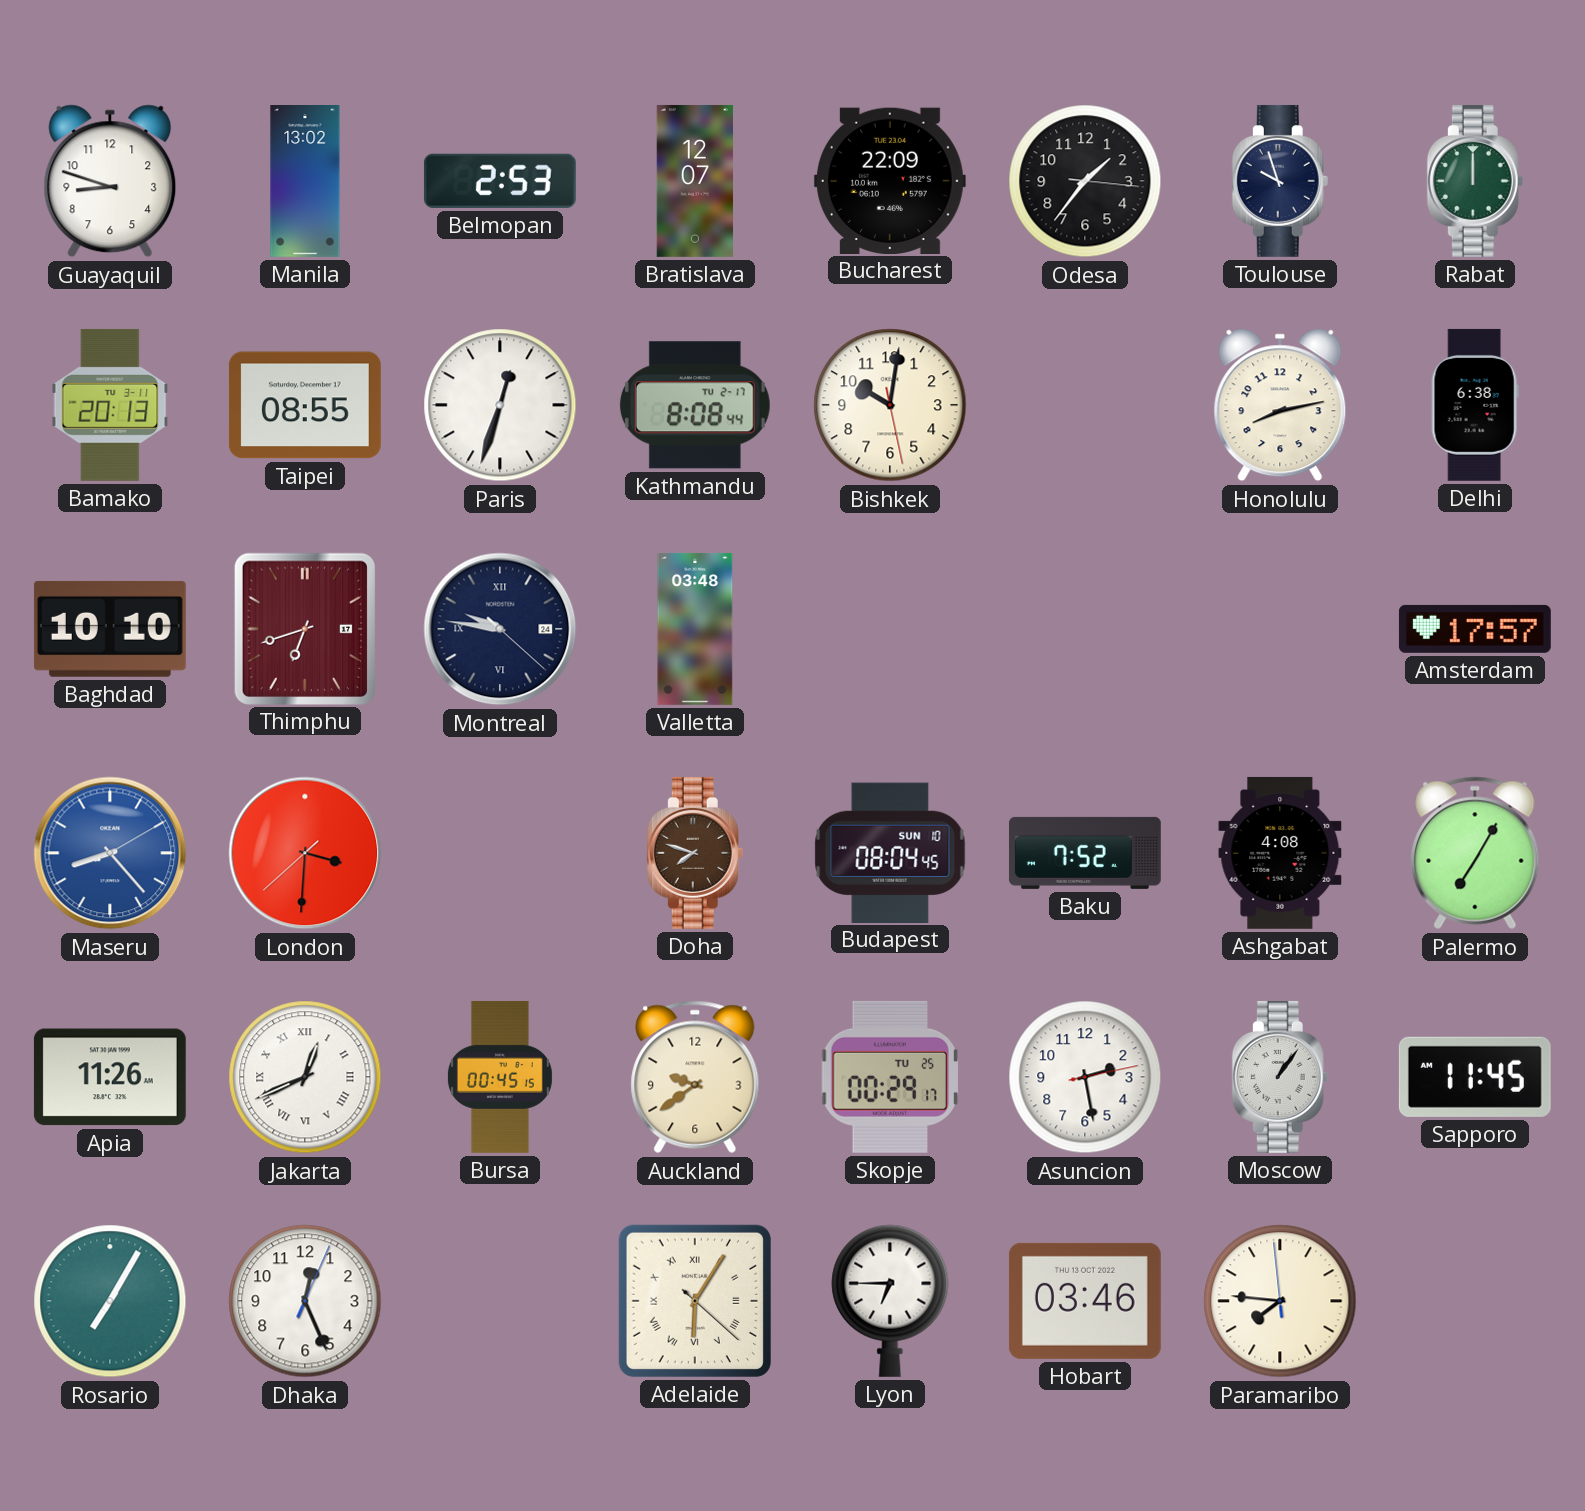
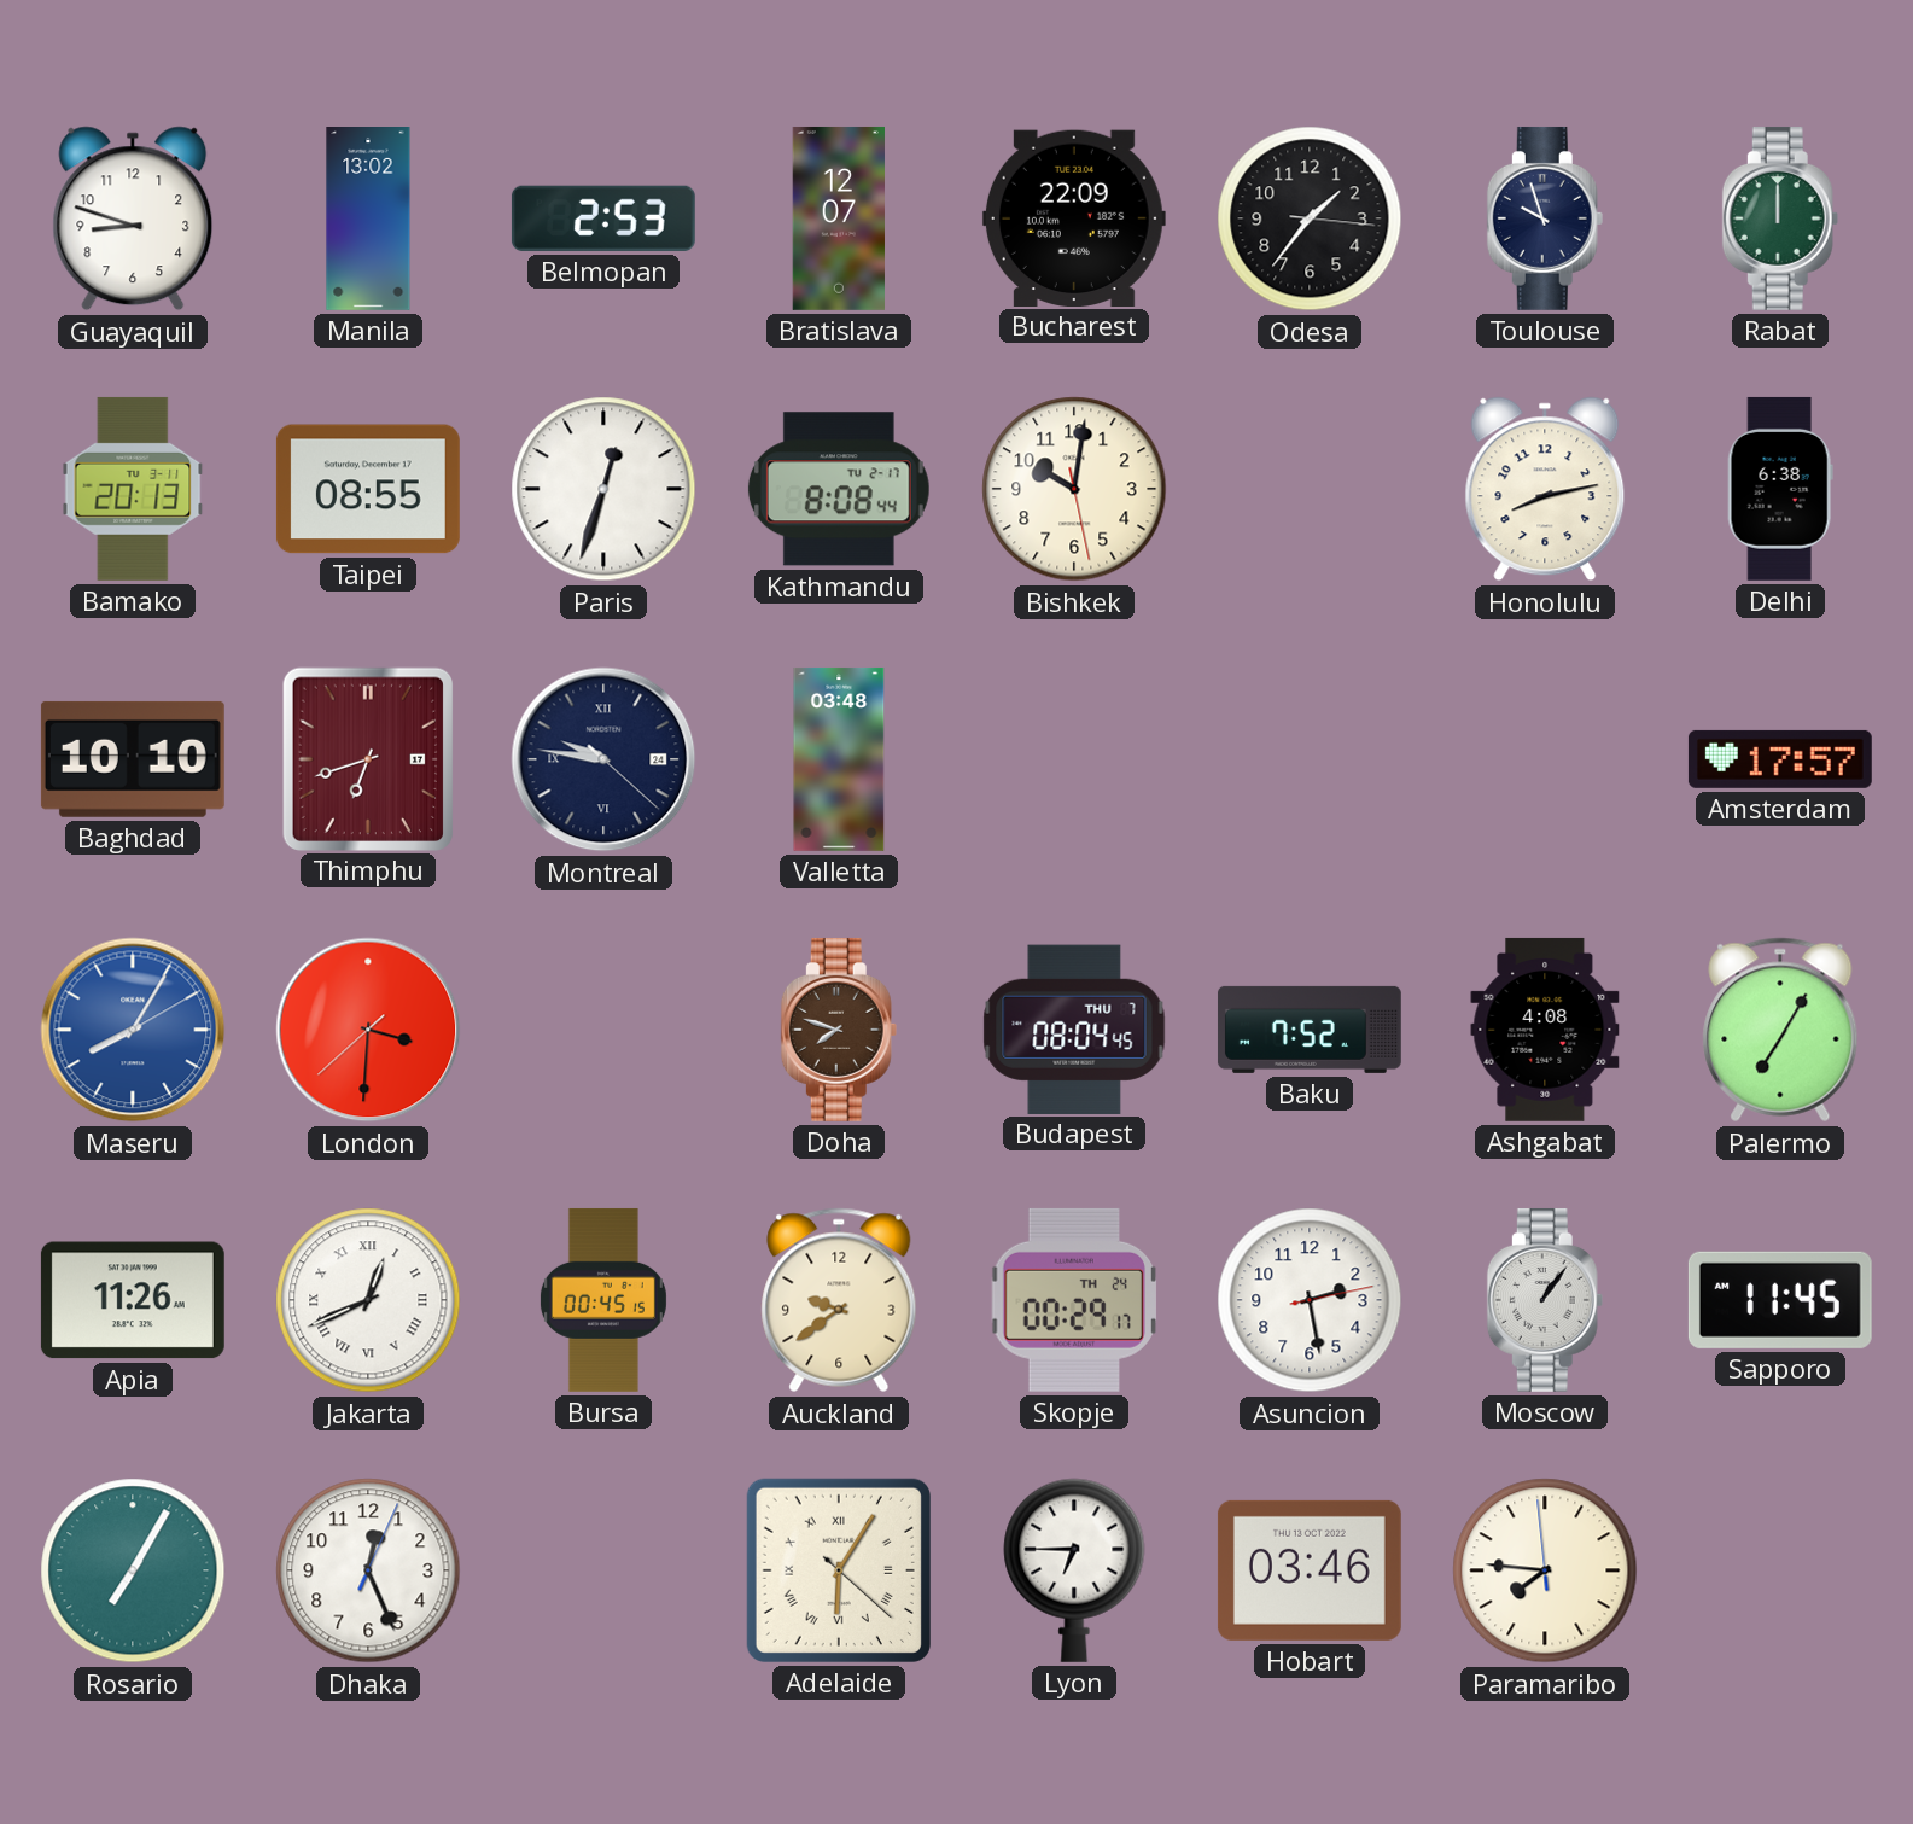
Maseru: 8:23 -> 8:05
Budapest date: SUN 10 -> THU 7
Skopje date: TU 25 -> TH 24
